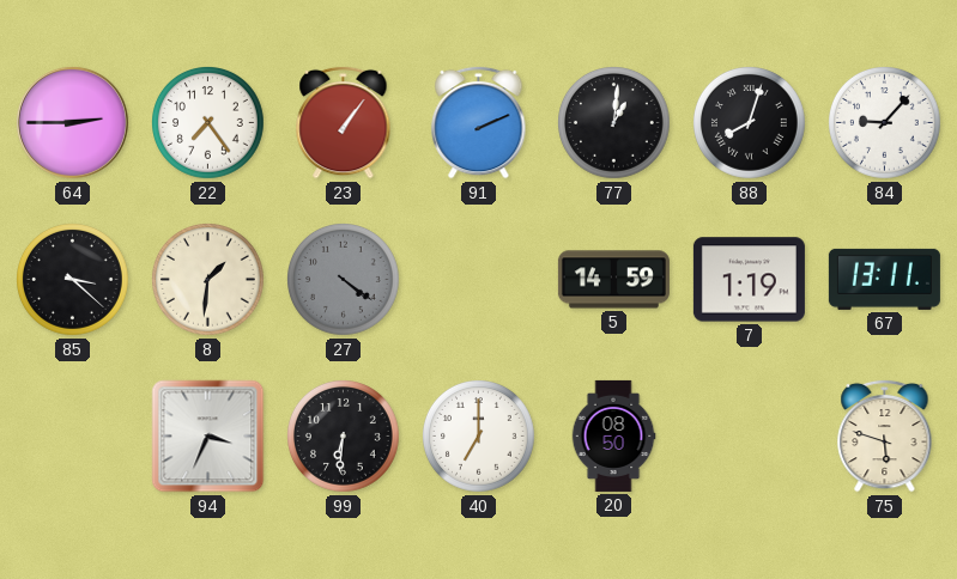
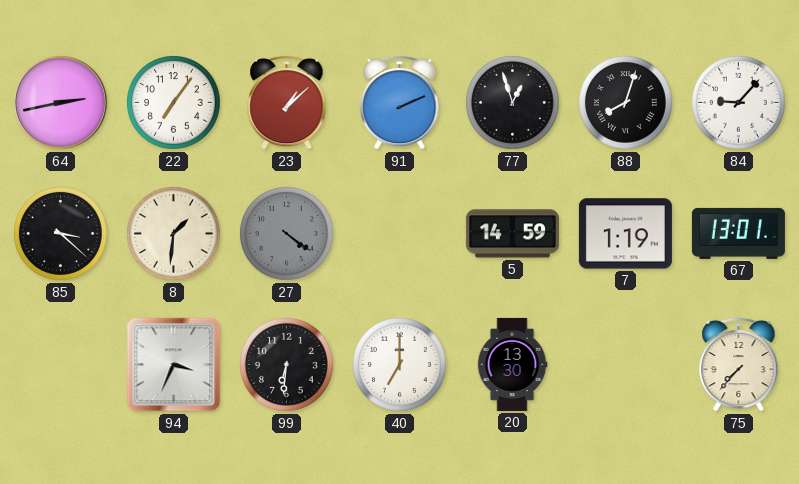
64: 2:45 -> 2:43
22: 7:24 -> 7:06
23: 1:06 -> 1:08
77: 1:01 -> 12:57
67: 13:11 -> 13:01
20: 08:50 -> 13:30
75: 5:48 -> 7:37
